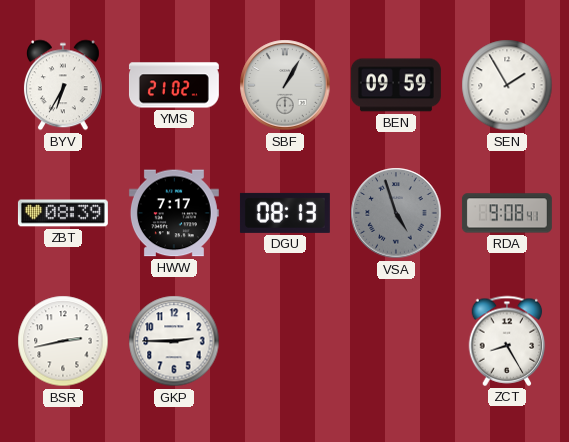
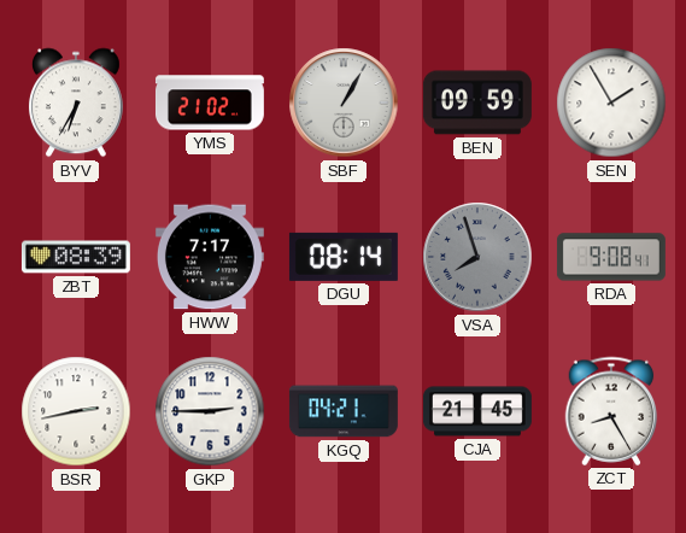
DGU: 08:13 -> 08:14
VSA: 4:57 -> 7:57
KGQ: none -> 04:21
CJA: none -> 21:45
